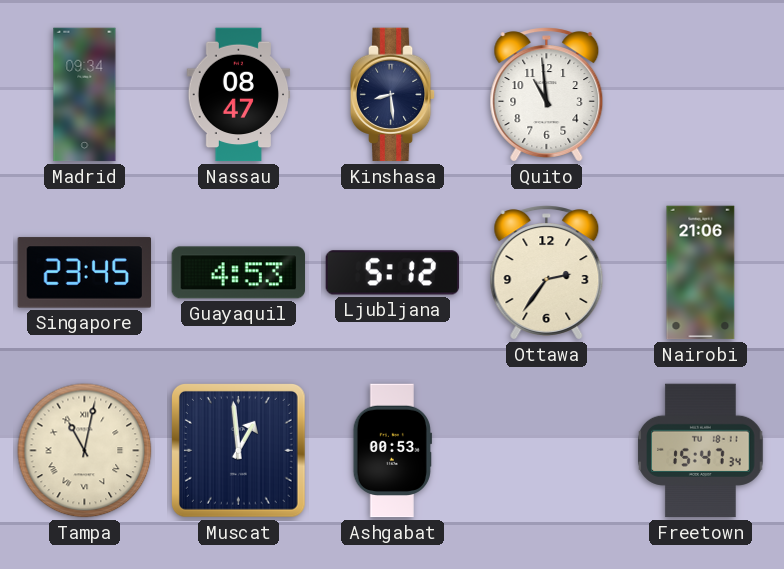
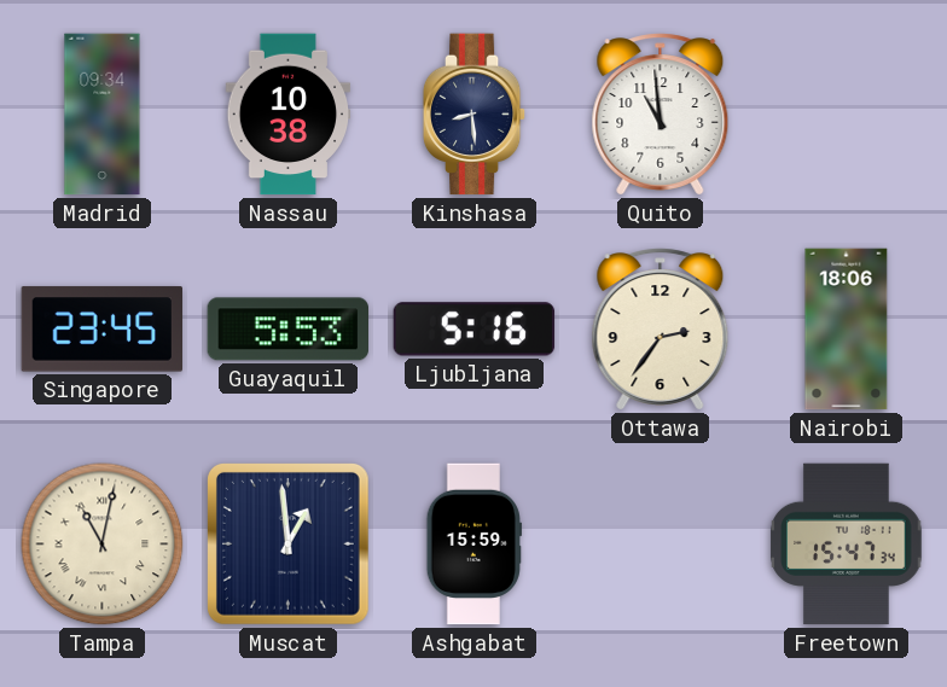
Nassau: 08:47 -> 10:38
Guayaquil: 4:53 -> 5:53
Ljubljana: 5:12 -> 5:16
Nairobi: 21:06 -> 18:06
Ashgabat: 00:53 -> 15:59
